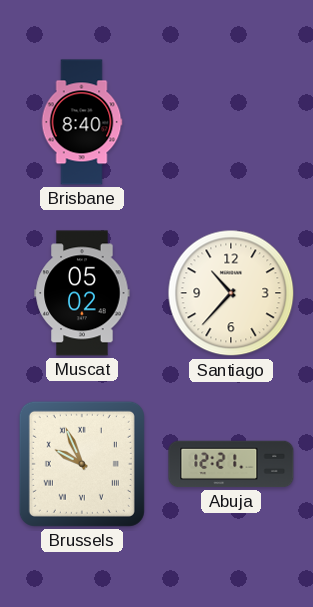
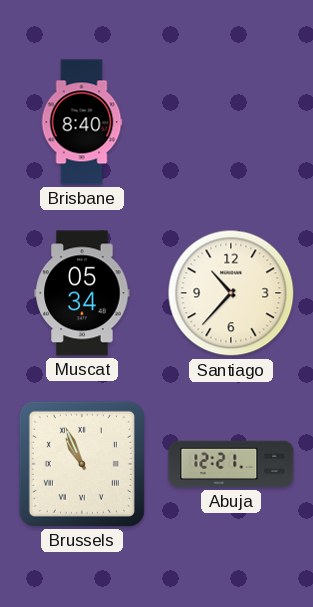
Muscat: 05:02 -> 05:34
Brussels: 9:56 -> 10:56
